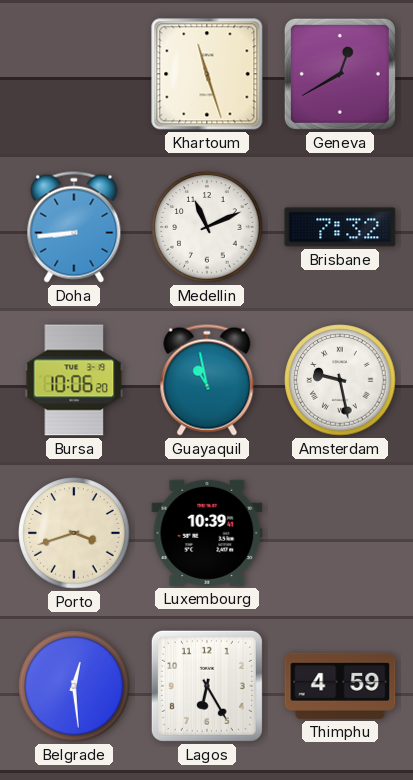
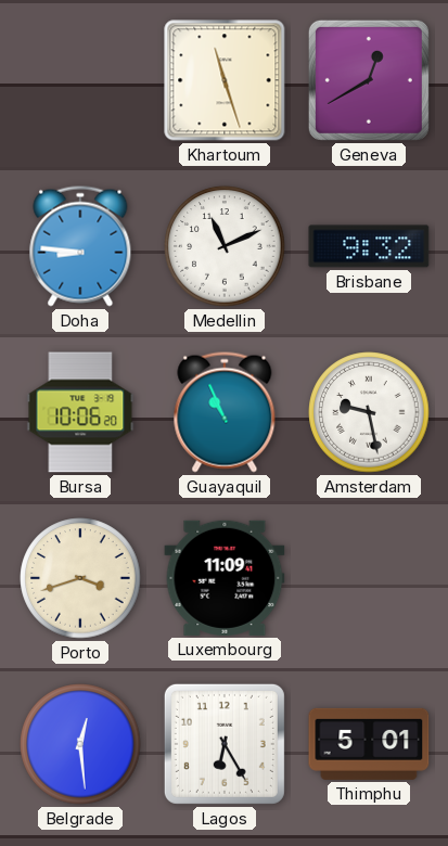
Doha: 8:44 -> 8:46
Brisbane: 7:32 -> 9:32
Guayaquil: 10:58 -> 10:56
Luxembourg: 10:39 -> 11:09
Thimphu: 4:59 -> 5:01
